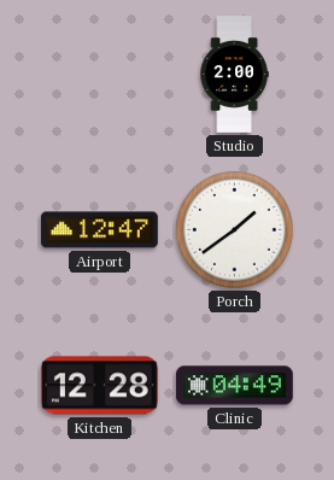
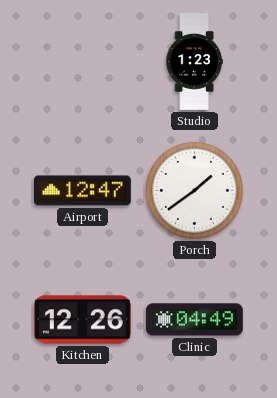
Studio: 2:00 -> 1:23
Kitchen: 12:28 -> 12:26
